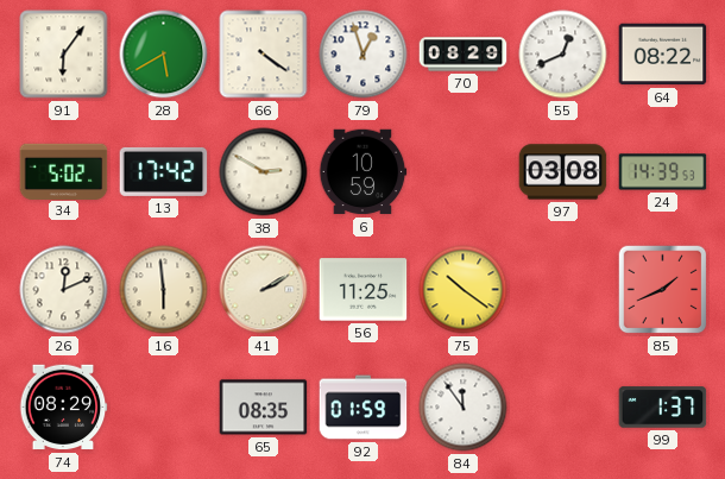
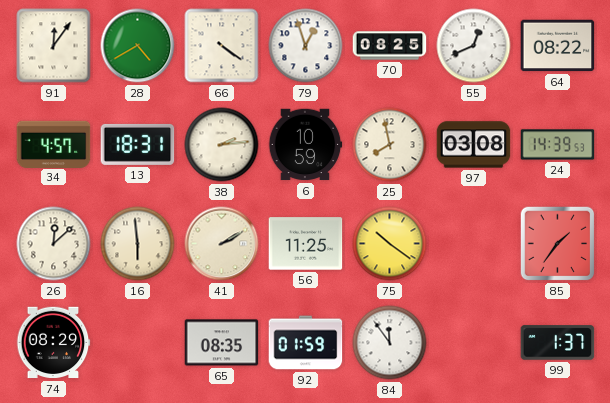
91: 6:06 -> 12:06
28: 5:40 -> 4:40
70: 08:29 -> 08:25
34: 5:02 -> 4:57
13: 17:42 -> 18:31
38: 2:50 -> 2:14
25: none -> 7:58
26: 12:11 -> 12:08
85: 1:41 -> 1:36
